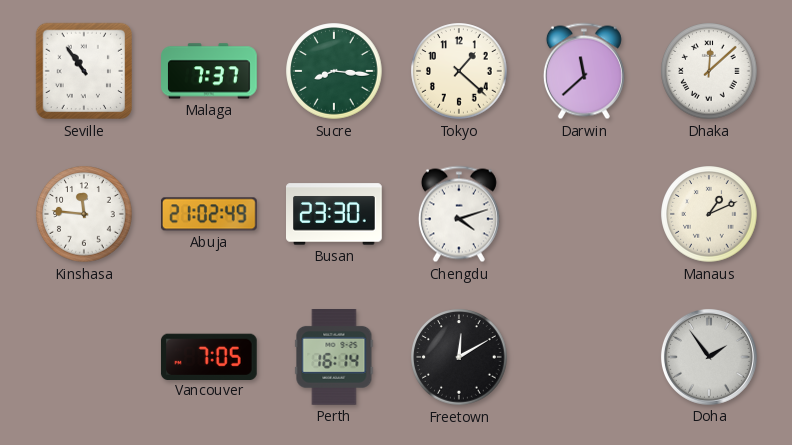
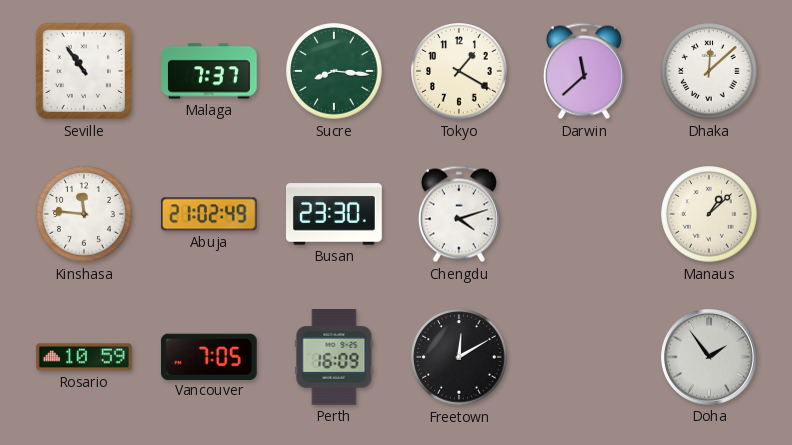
Tokyo: 1:22 -> 1:20
Manaus: 1:11 -> 1:08
Rosario: none -> 10:59
Perth: 16:14 -> 16:09
